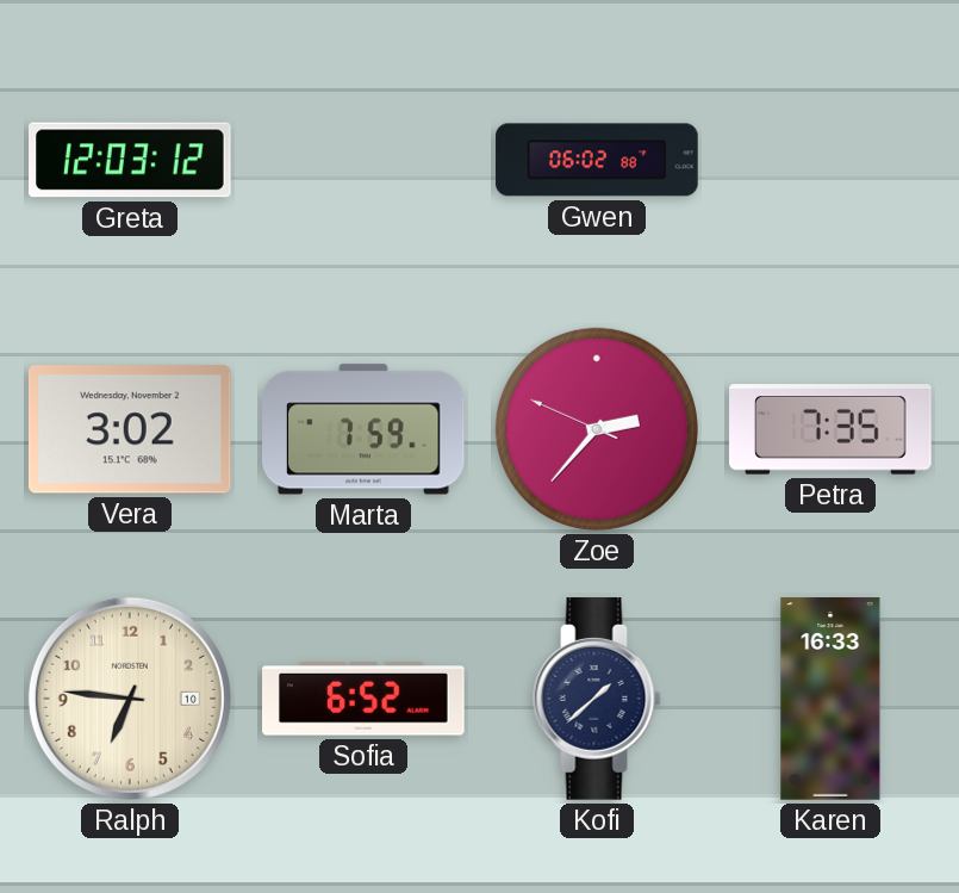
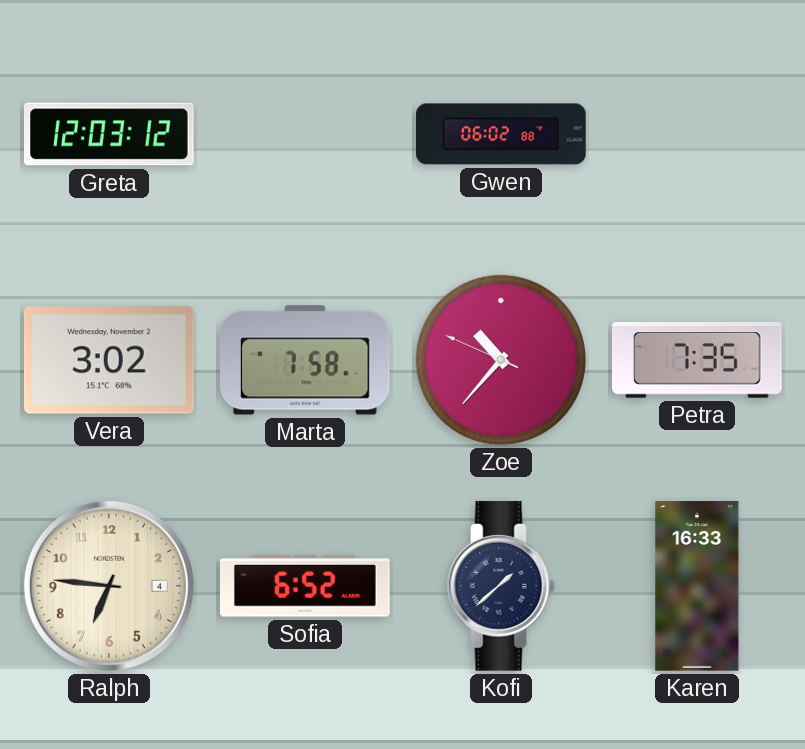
Marta: 7:59 -> 7:58
Zoe: 2:36 -> 10:36
Ralph date: 10 -> 4
